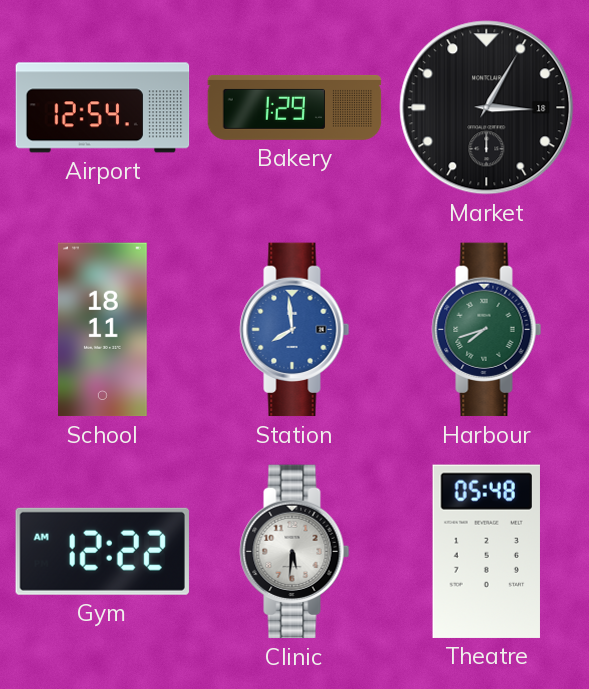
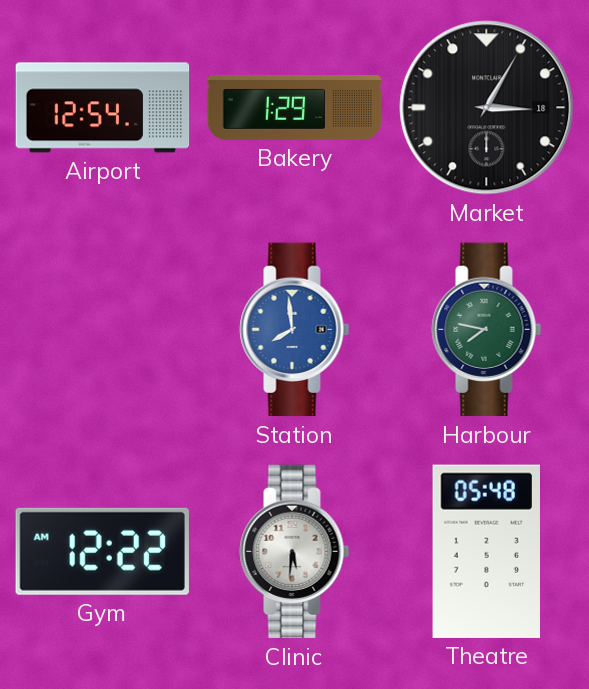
School: 18:11 -> none
Harbour: 7:42 -> 7:47
